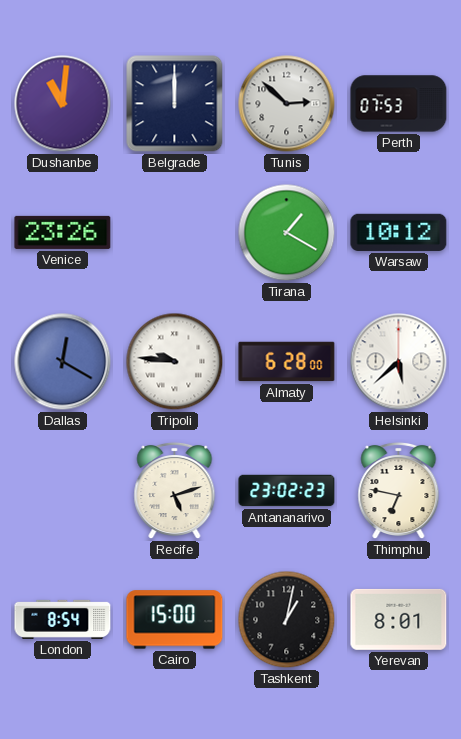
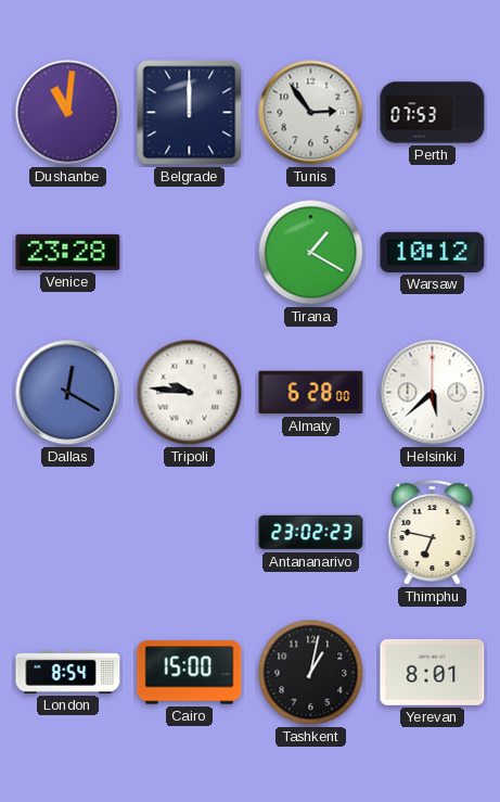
Tunis: 2:52 -> 2:54
Venice: 23:26 -> 23:28
Recife: 5:12 -> none
